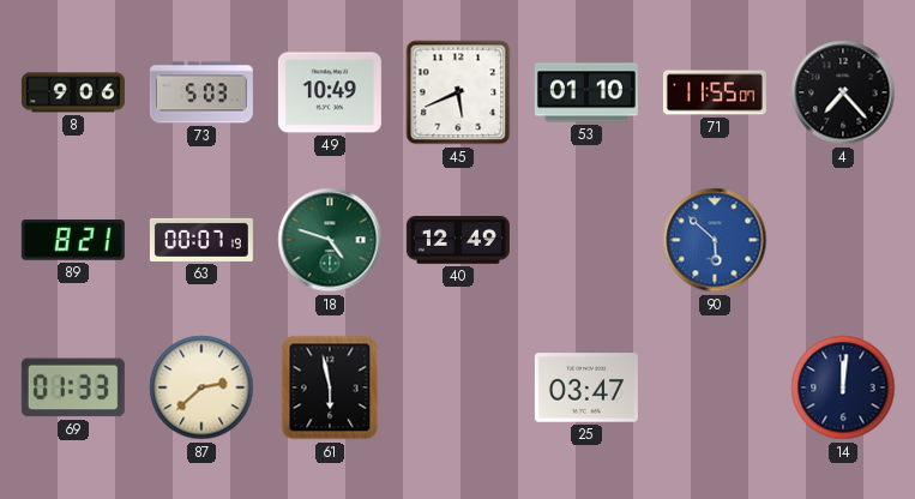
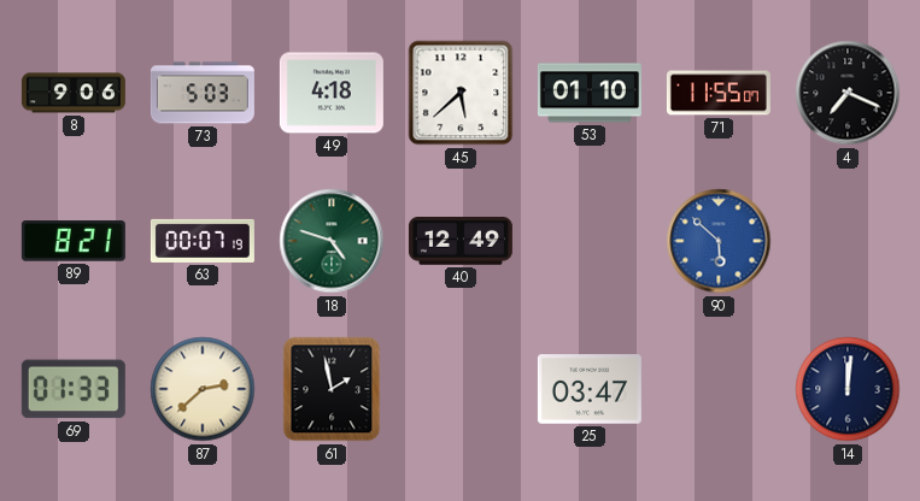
49: 10:49 -> 4:18
45: 5:41 -> 5:38
4: 7:23 -> 7:19
61: 5:58 -> 1:58
